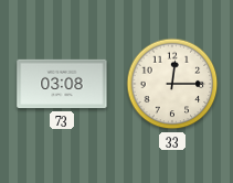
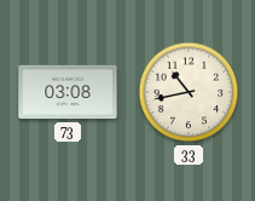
33: 12:15 -> 10:43
